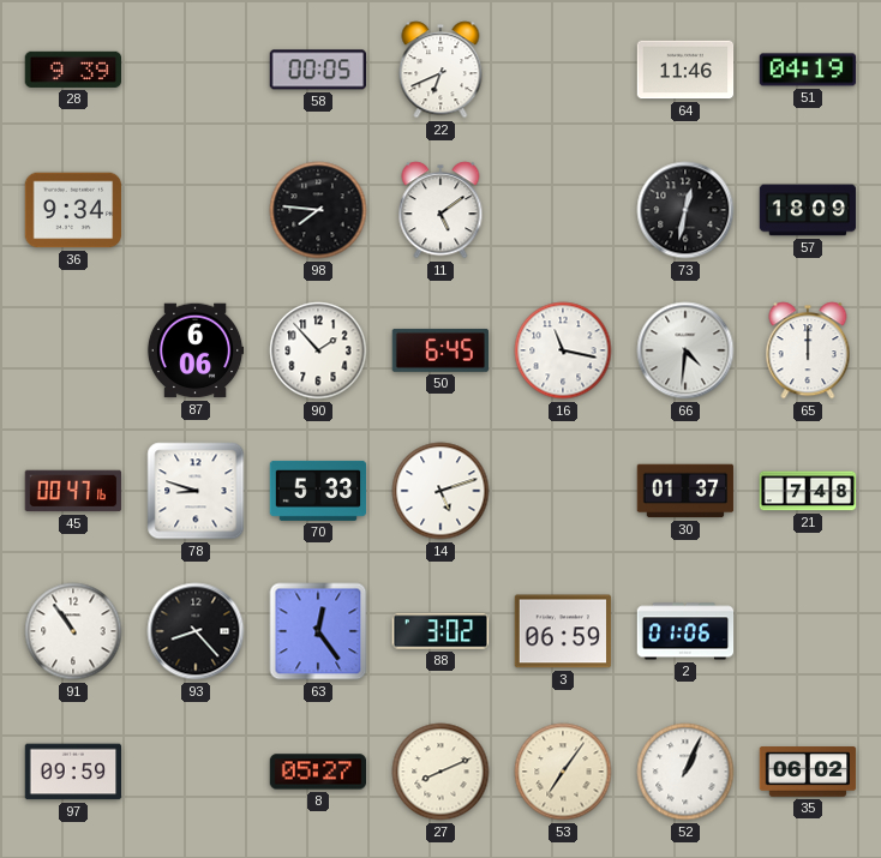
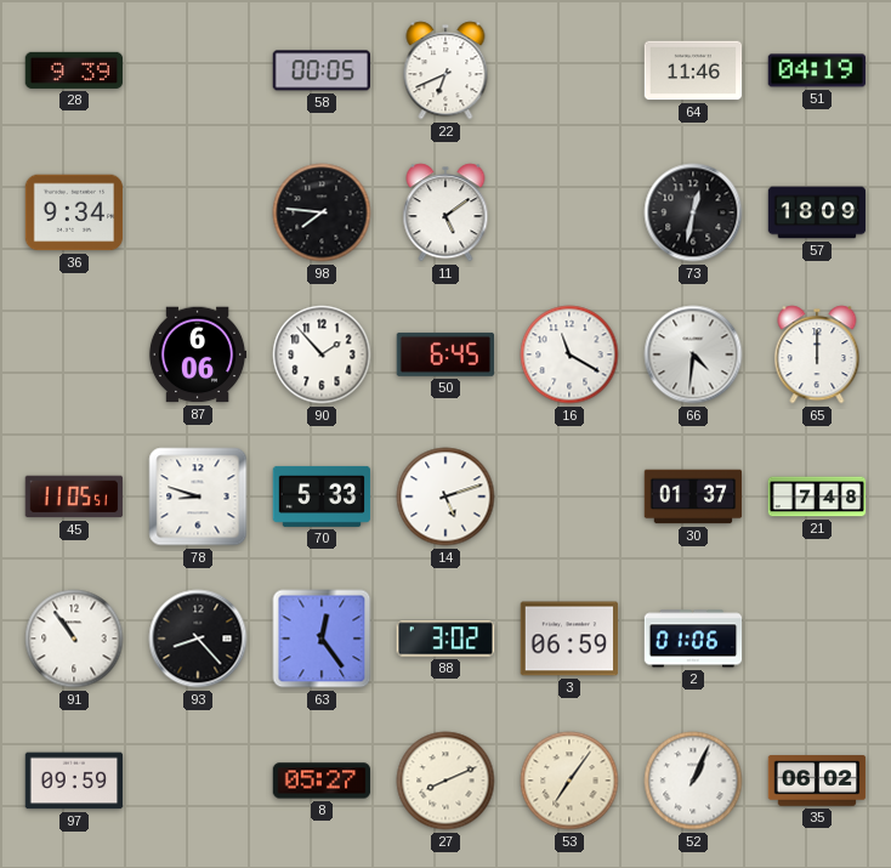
16: 11:17 -> 11:20
45: 00:47 -> 11:05
